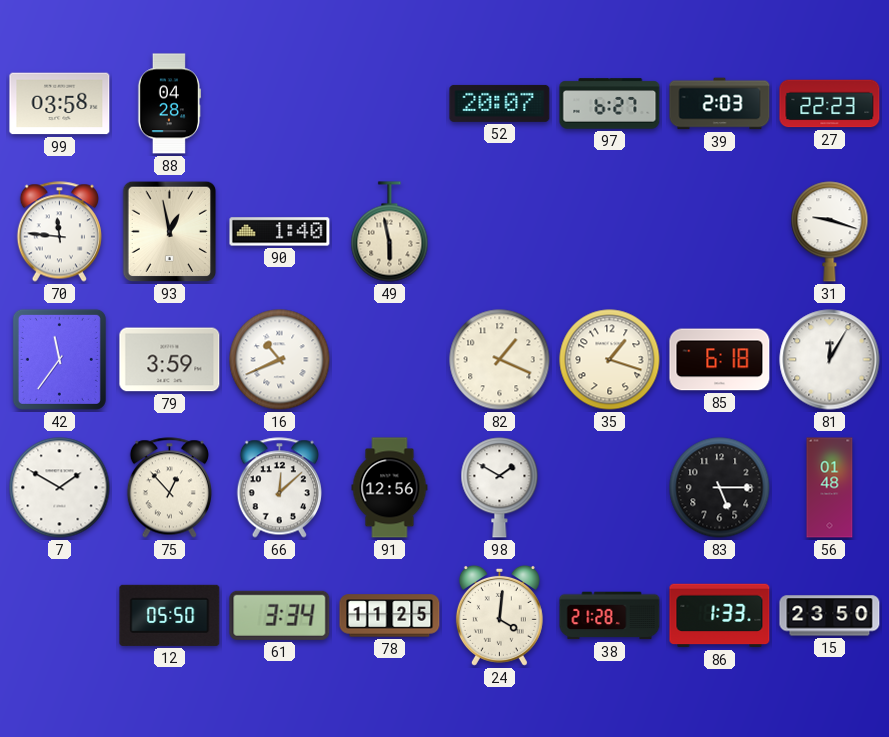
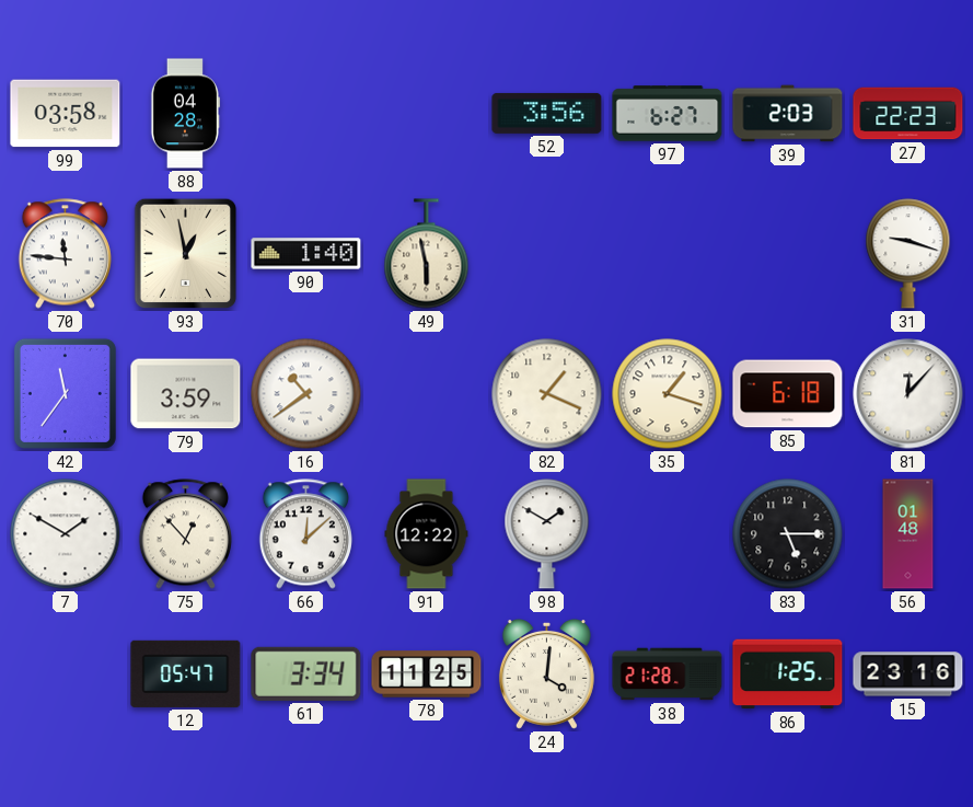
52: 20:07 -> 3:56
16: 10:41 -> 10:39
81: 12:05 -> 12:07
91: 12:56 -> 12:22
12: 05:50 -> 05:47
86: 1:33 -> 1:25
15: 23:50 -> 23:16
